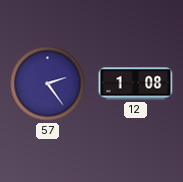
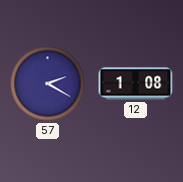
57: 2:24 -> 2:20
